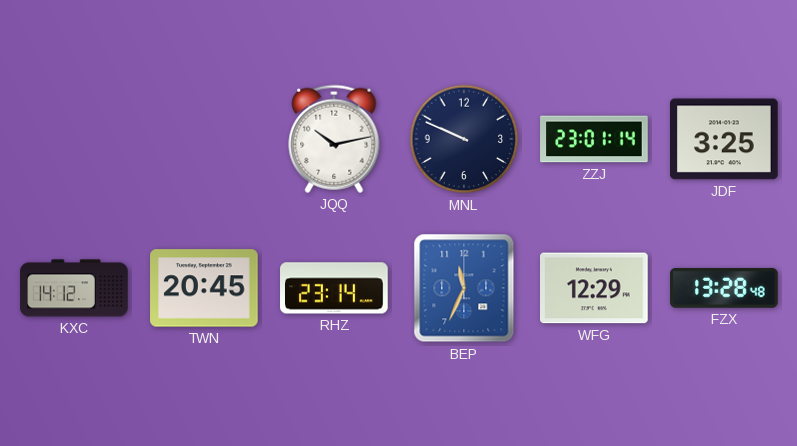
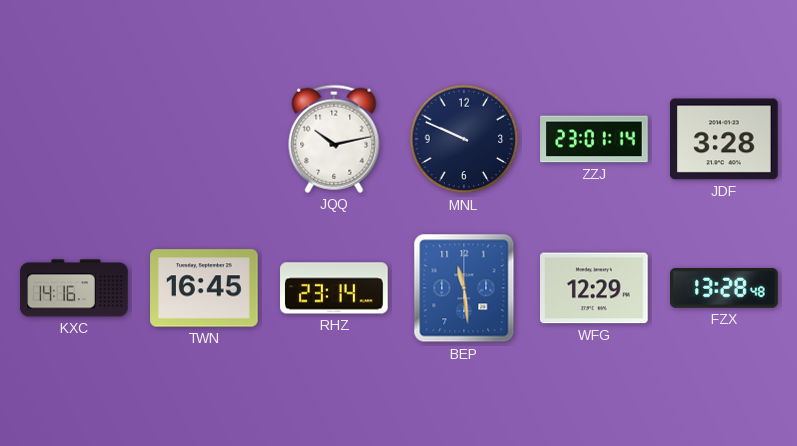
JDF: 3:25 -> 3:28
KXC: 14:12 -> 14:16
TWN: 20:45 -> 16:45
BEP: 11:34 -> 11:29
